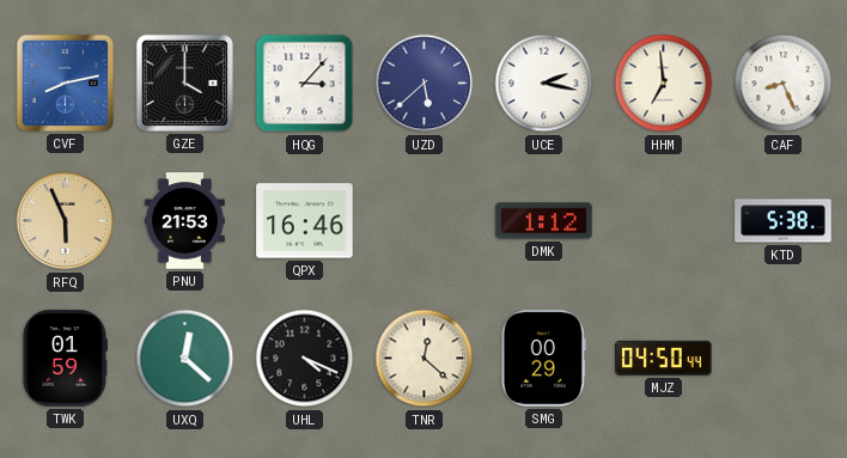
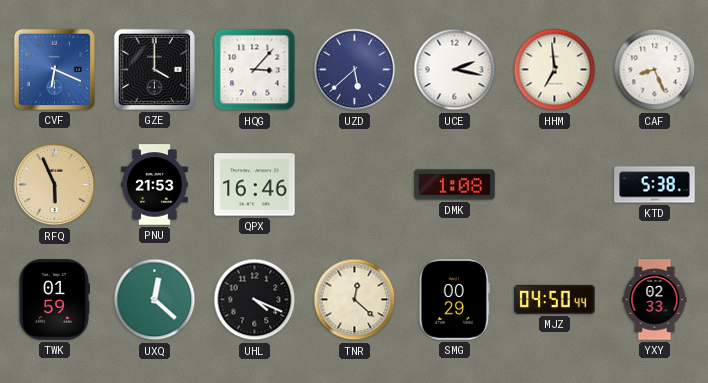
CVF: 8:13 -> 6:19
DMK: 1:12 -> 1:08
YXY: none -> 02:33
